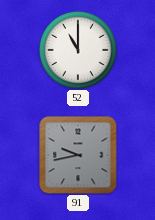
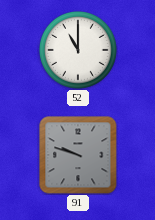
91: 9:43 -> 9:48
